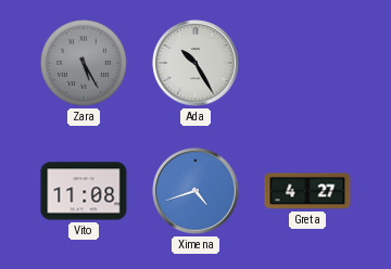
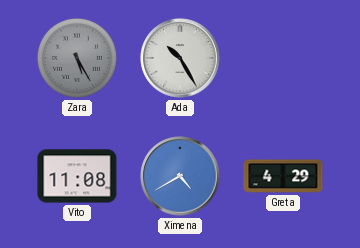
Ximena: 4:42 -> 4:40
Greta: 4:27 -> 4:29
